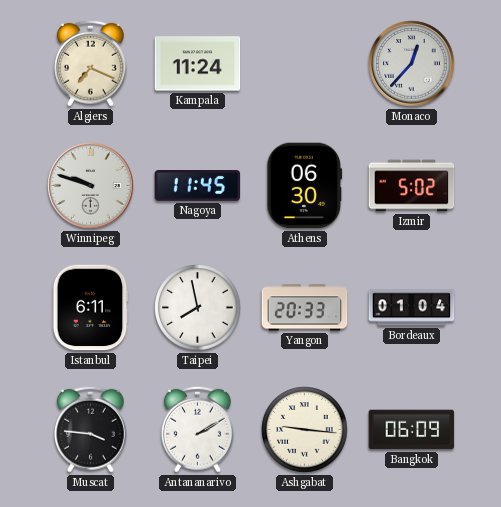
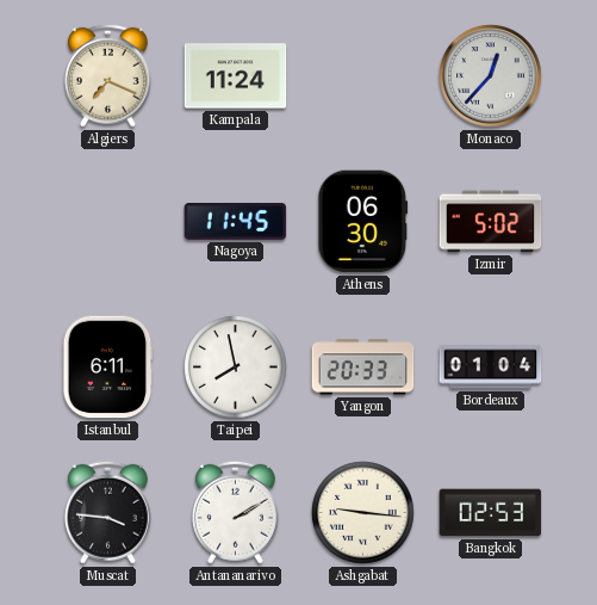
Winnipeg: 9:48 -> none
Bangkok: 06:09 -> 02:53
